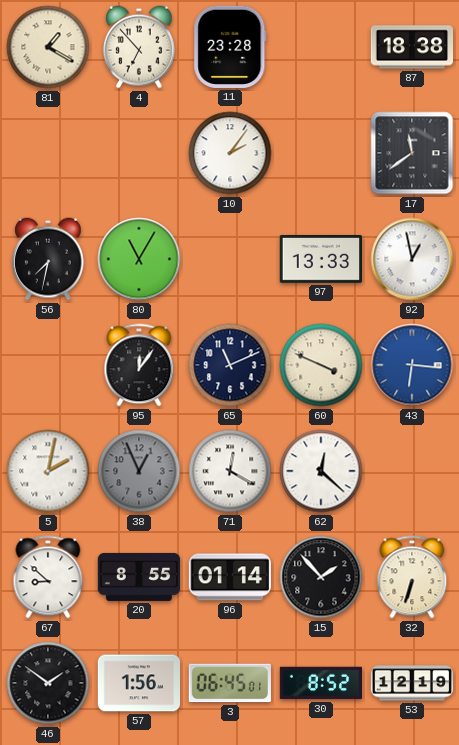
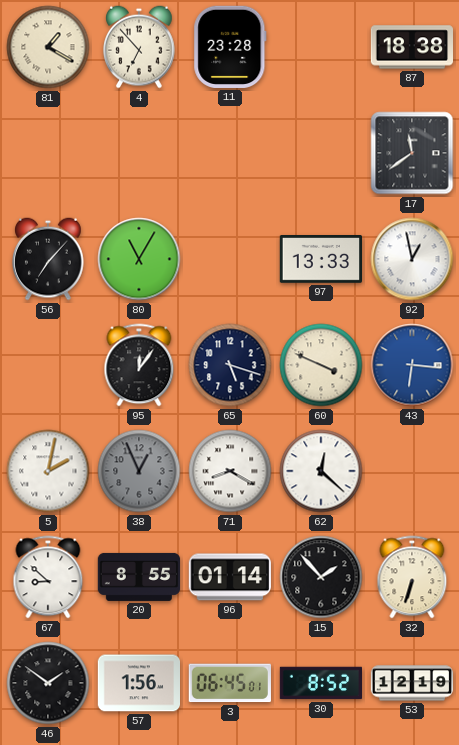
10: 2:06 -> none
56: 7:32 -> 7:07
65: 11:11 -> 5:18
71: 12:20 -> 8:20
